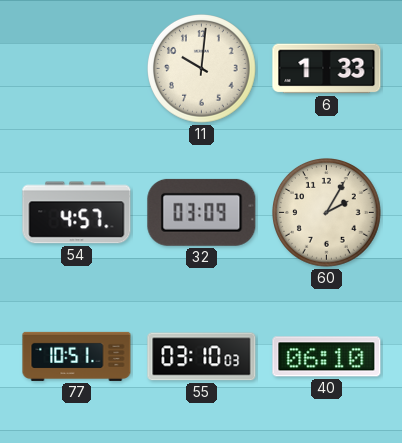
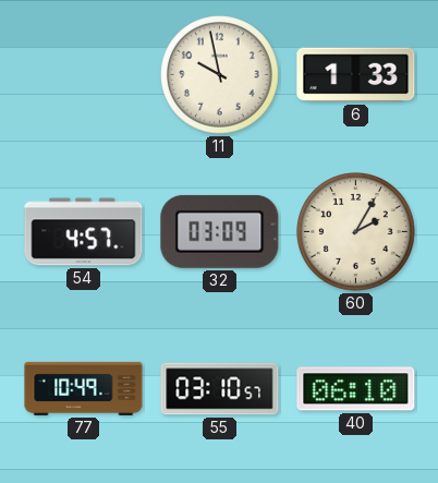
11: 10:01 -> 9:58
77: 10:51 -> 10:49
55: 03:10:03 -> 03:10:57
